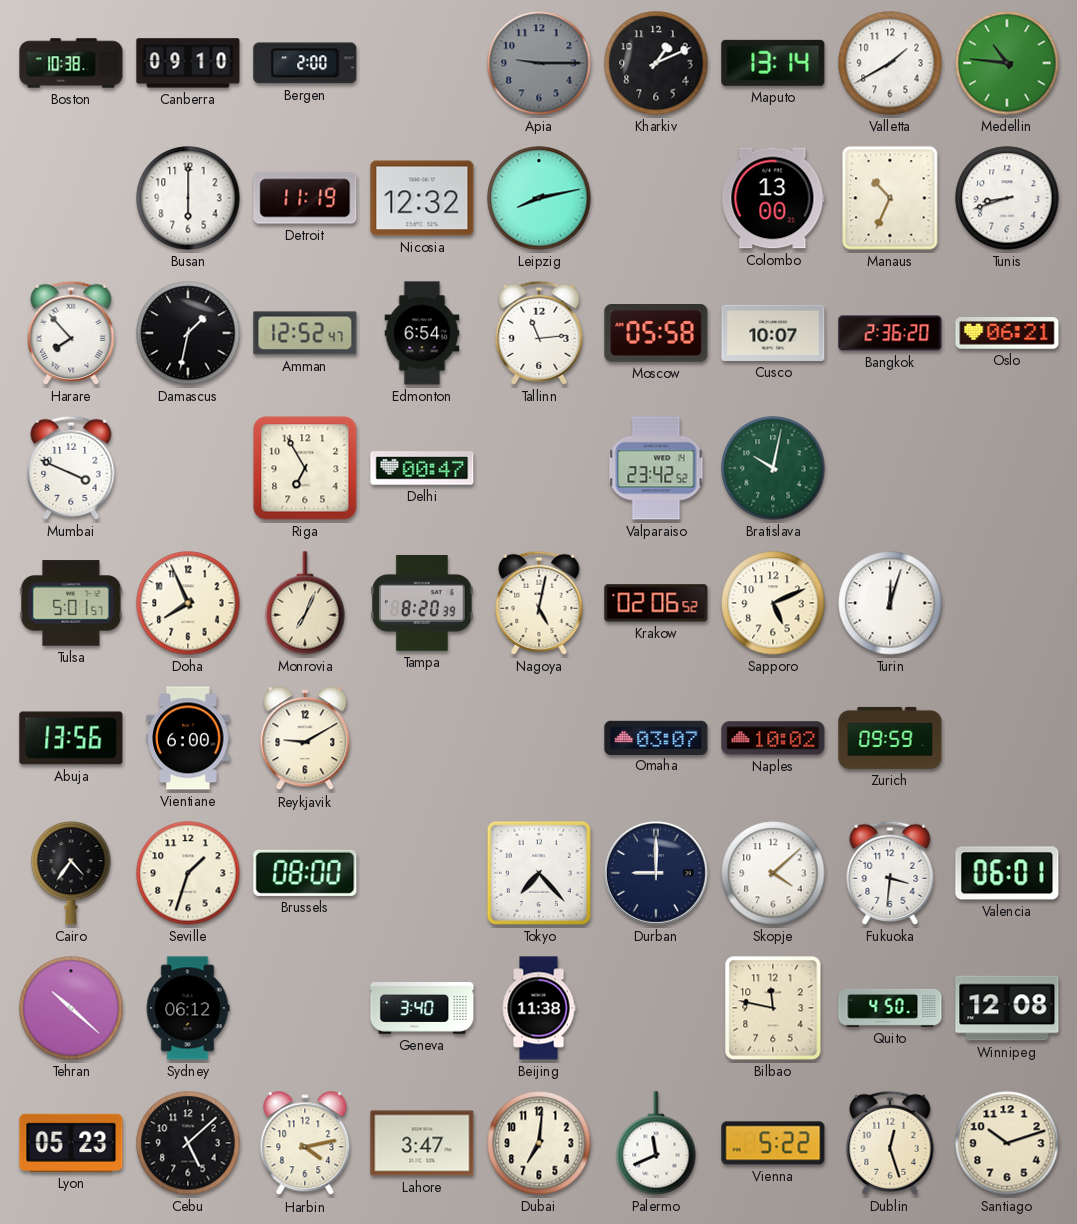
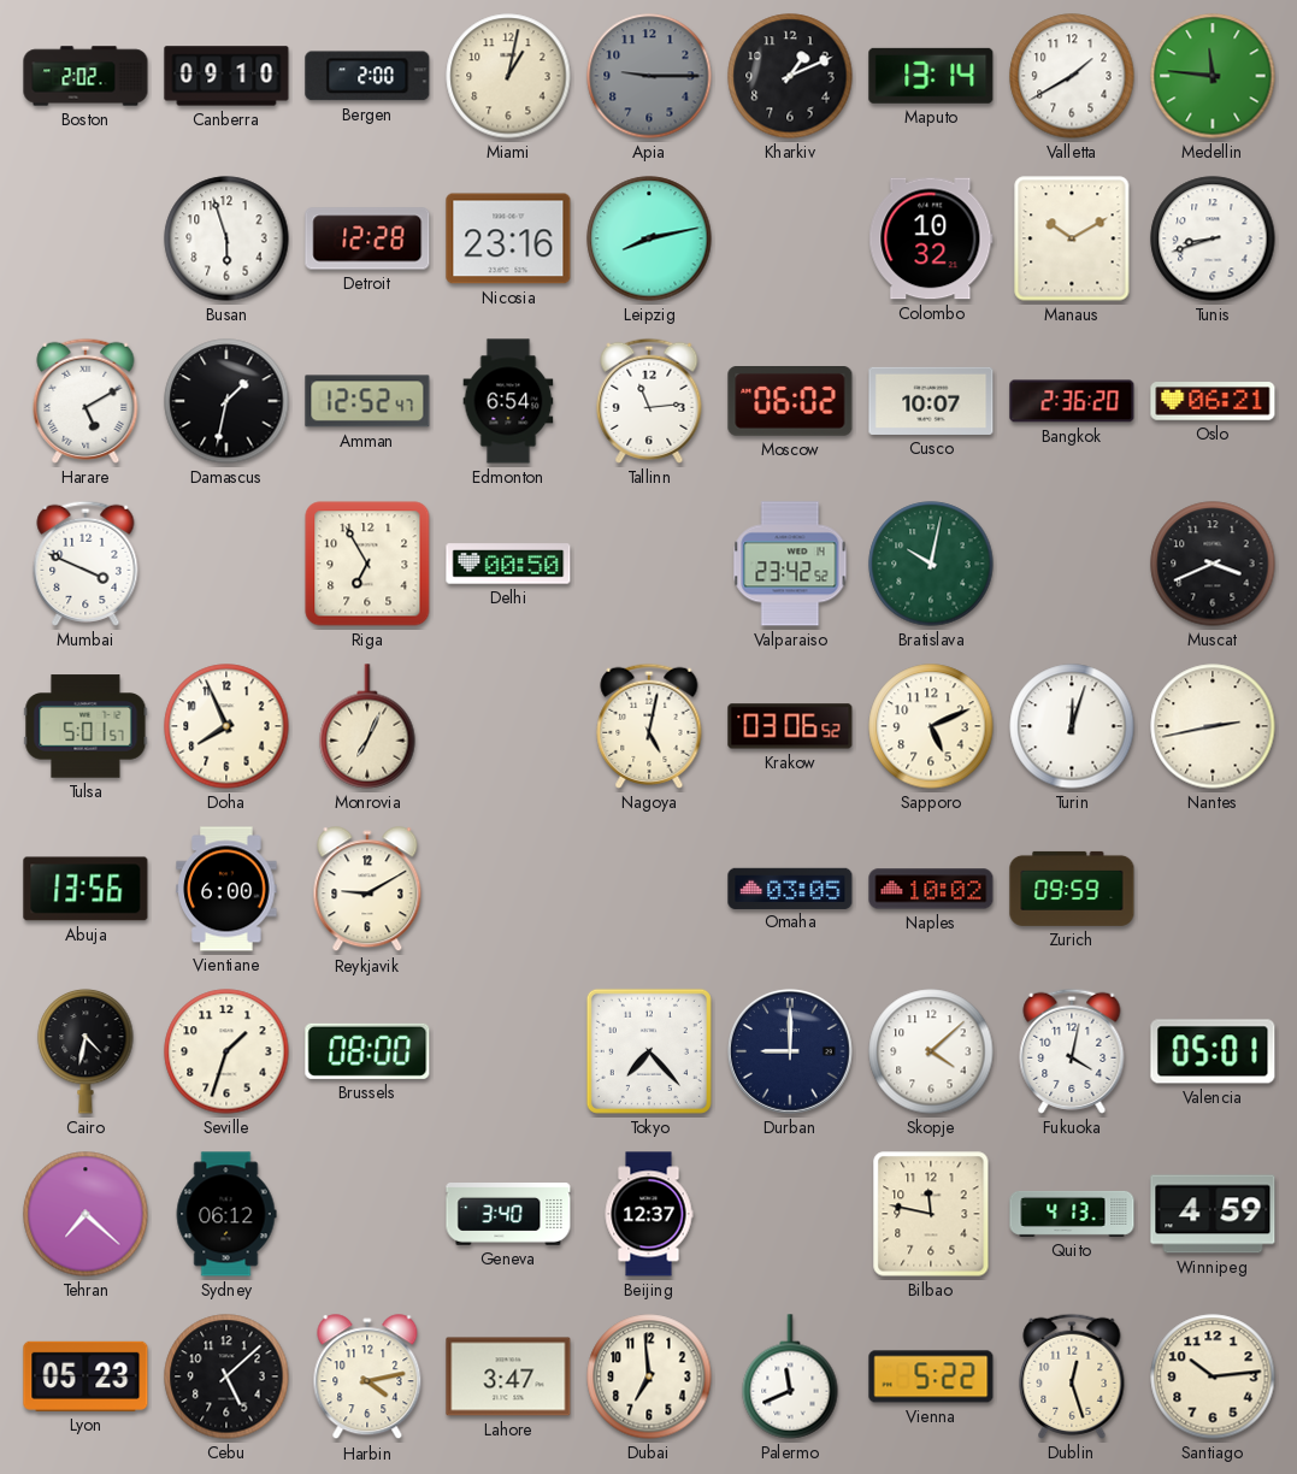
Boston: 10:38 -> 2:02
Miami: none -> 1:02
Medellin: 10:46 -> 11:46
Busan: 6:00 -> 5:57
Detroit: 11:19 -> 12:28
Nicosia: 12:32 -> 23:16
Colombo: 13:00 -> 10:32
Manaus: 10:34 -> 10:10
Harare: 7:53 -> 5:10
Moscow: 05:58 -> 06:02
Delhi: 00:47 -> 00:50
Muscat: none -> 3:41
Tampa: 8:20 -> none
Krakow: 02:06 -> 03:06
Nantes: none -> 2:43
Omaha: 03:07 -> 03:05
Cairo: 4:36 -> 4:32
Fukuoka: 3:31 -> 4:02
Valencia: 06:01 -> 05:01
Tehran: 10:22 -> 7:22
Beijing: 11:38 -> 12:37
Quito: 4:50 -> 4:13
Winnipeg: 12:08 -> 4:59
Dubai: 7:01 -> 6:59
Santiago: 10:12 -> 10:14
